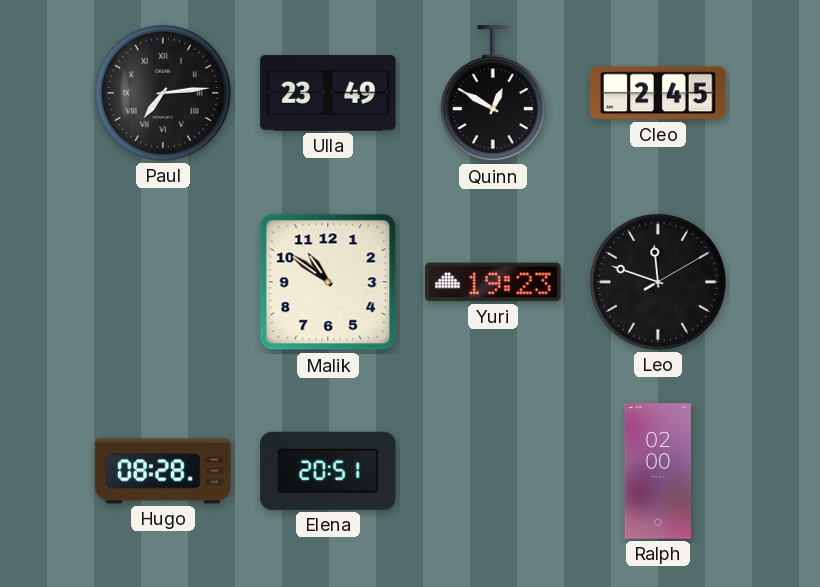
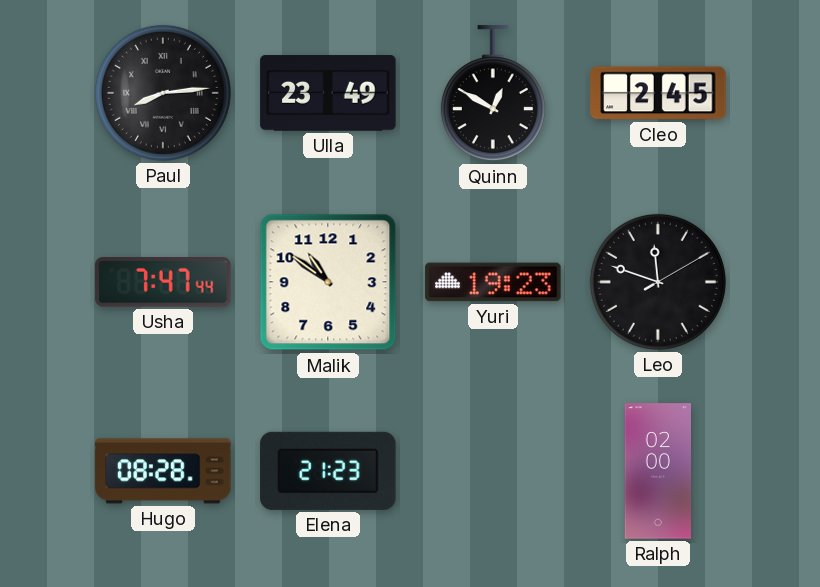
Paul: 7:14 -> 8:14
Usha: none -> 7:47
Elena: 20:51 -> 21:23
